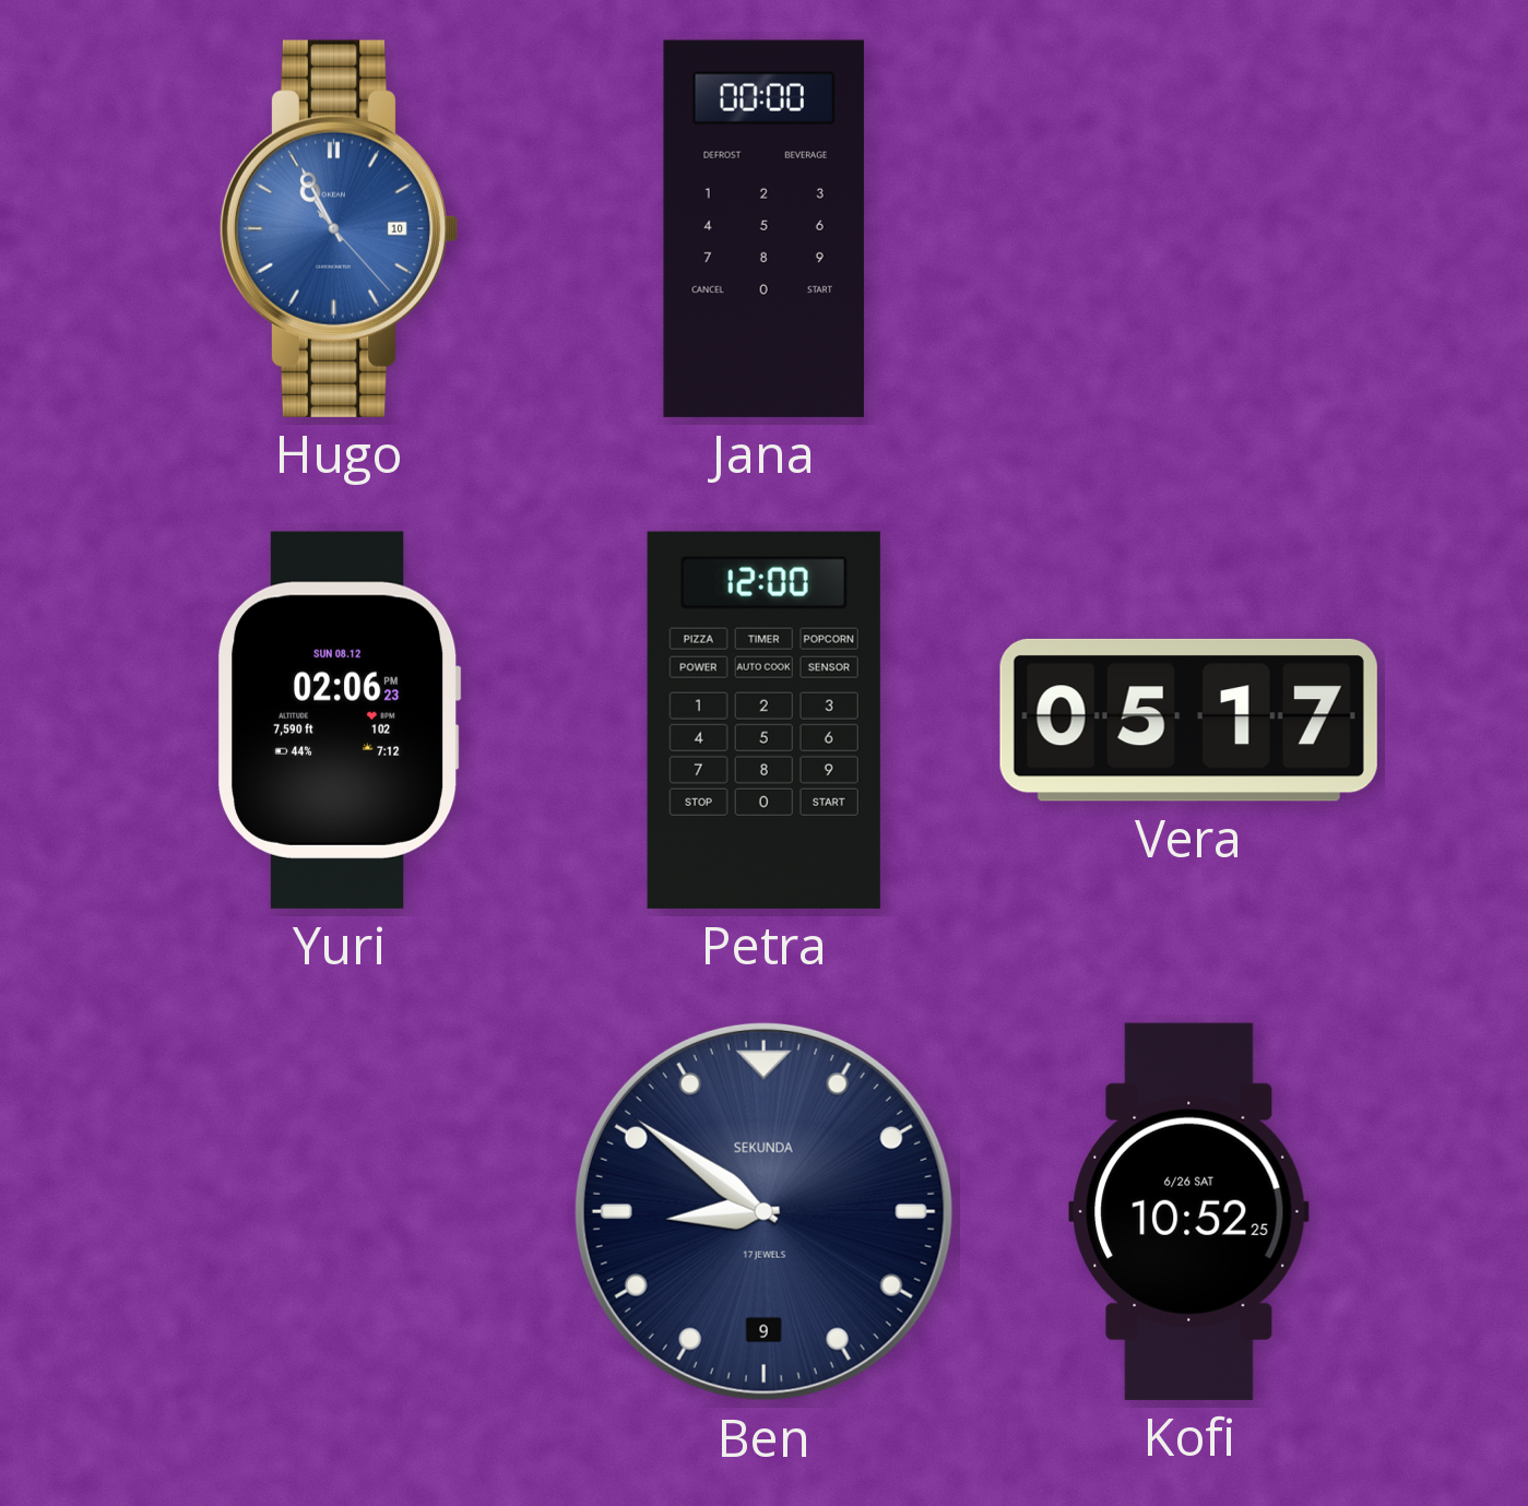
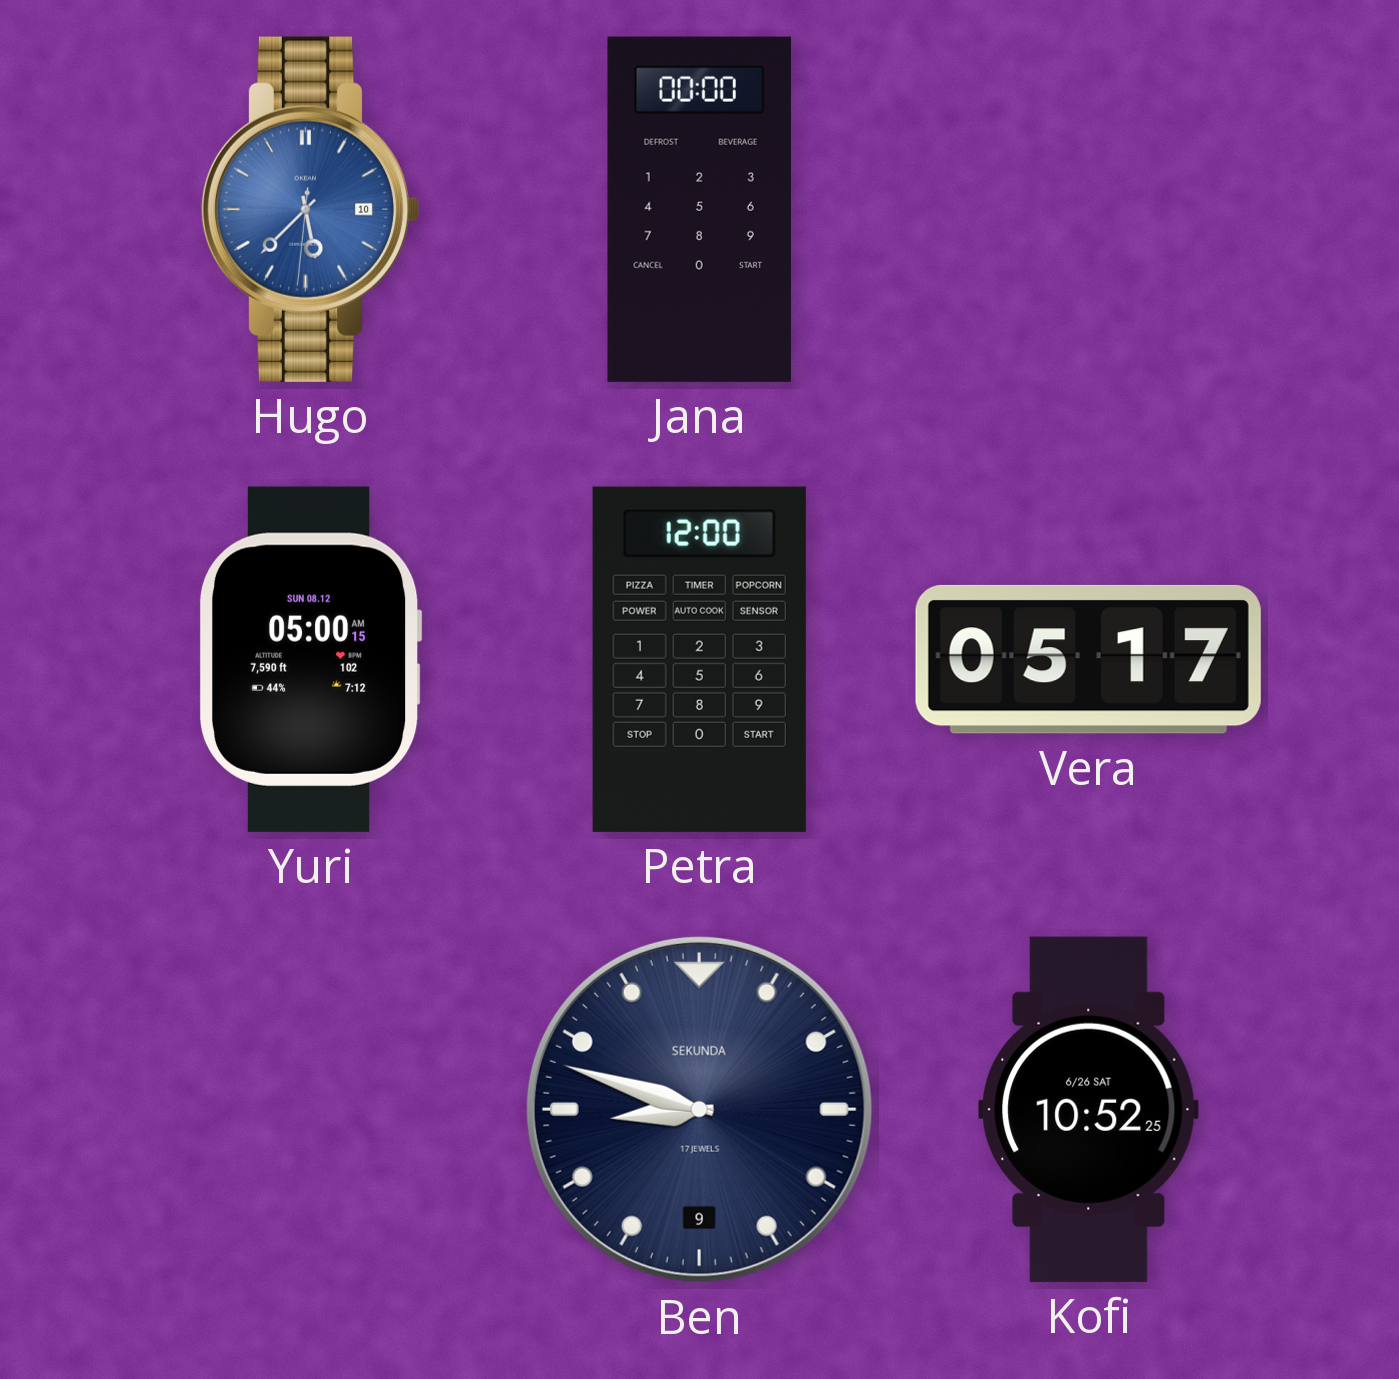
Hugo: 10:55 -> 5:37
Yuri: 02:06 -> 05:00
Ben: 8:51 -> 8:48
